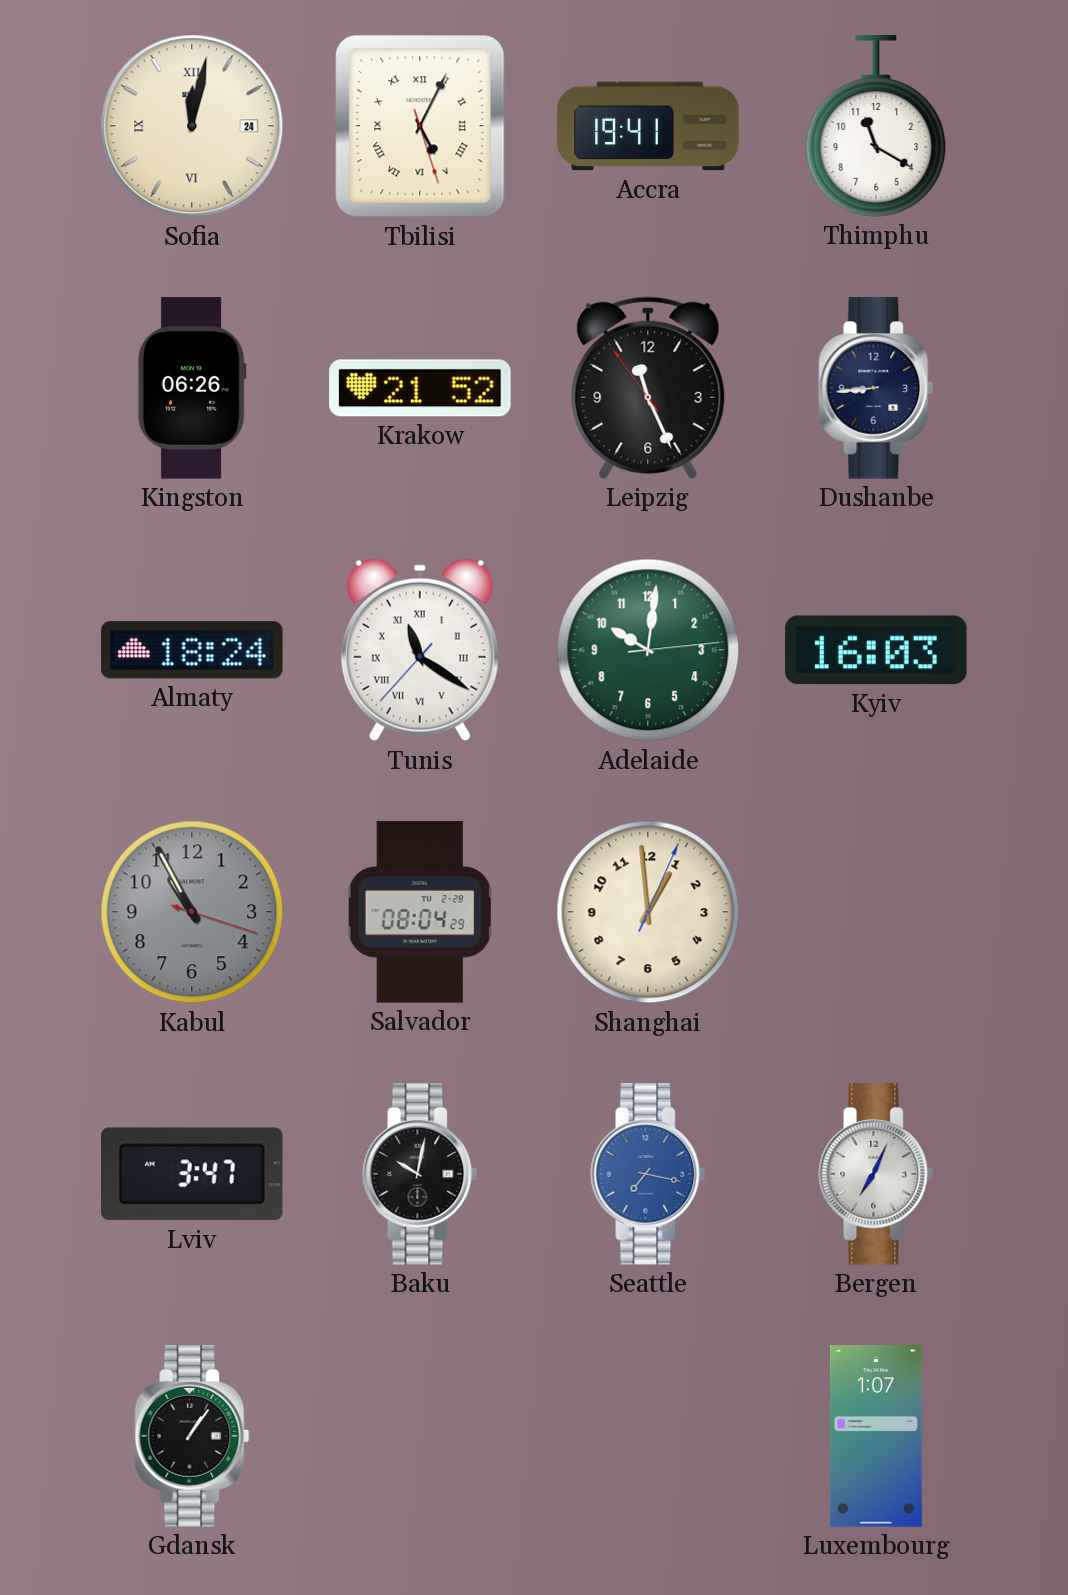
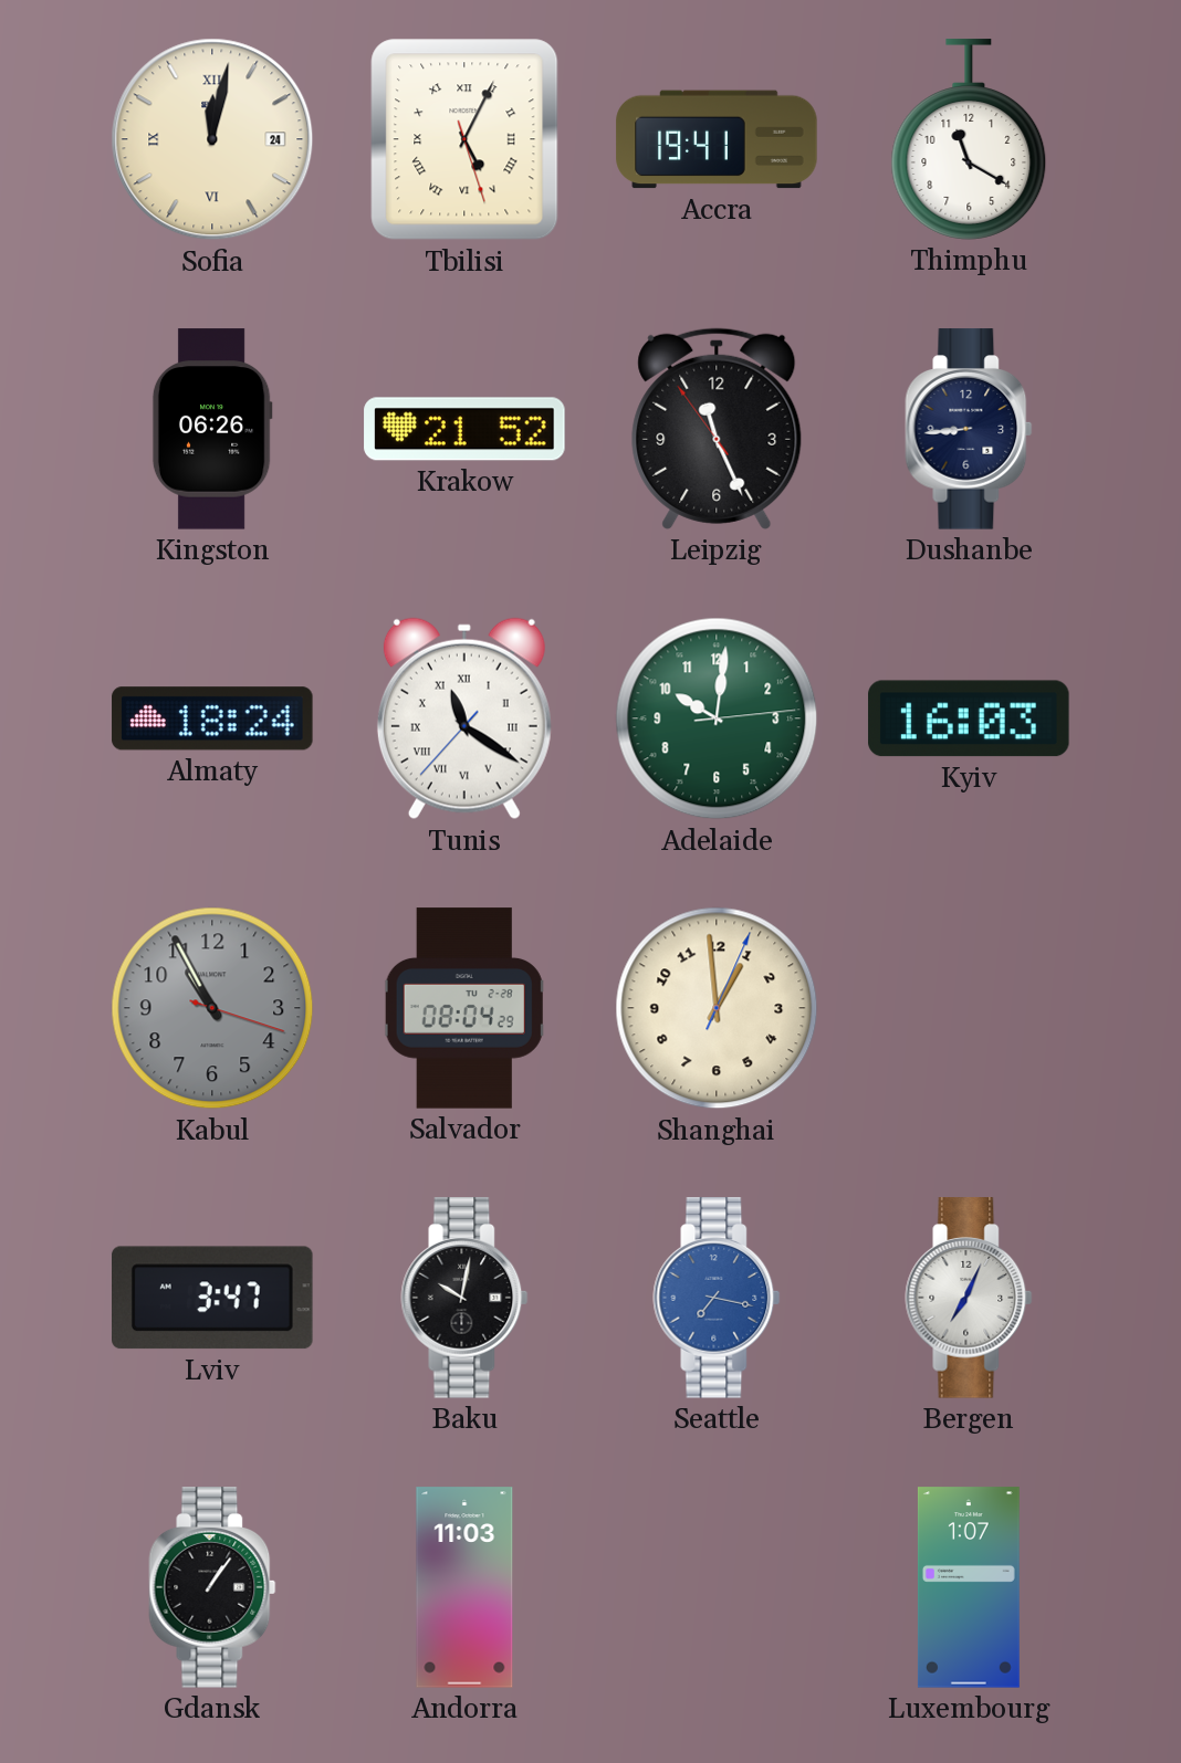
Andorra: none -> 11:03
